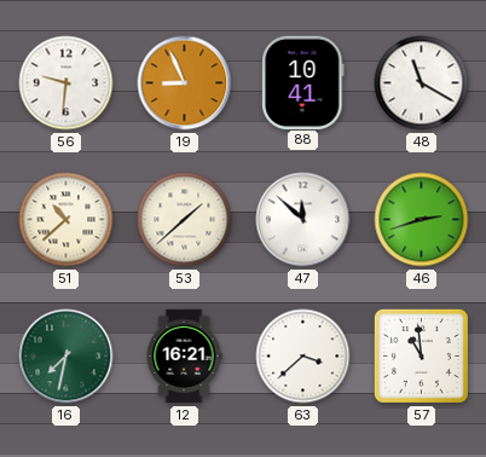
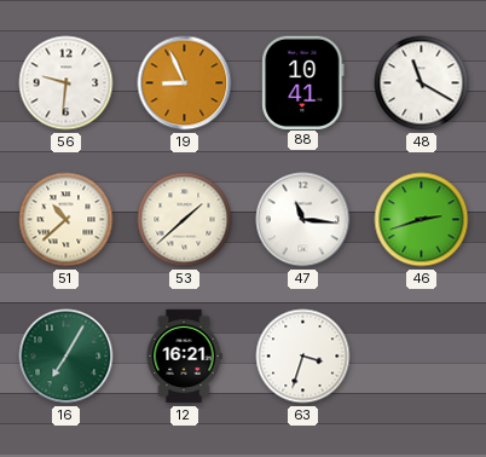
47: 11:52 -> 11:16
16: 7:32 -> 7:05
63: 3:38 -> 3:33
57: 10:59 -> none
